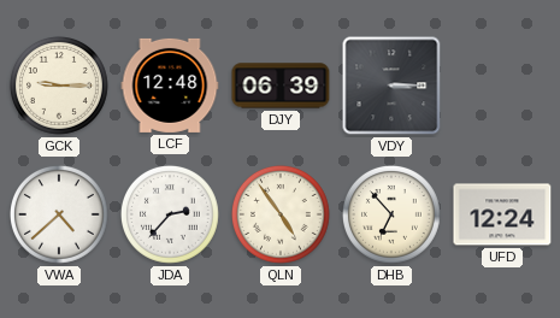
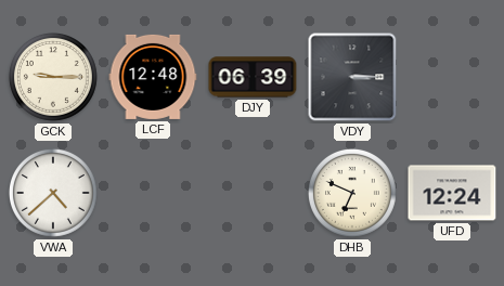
JDA: 2:37 -> none
QLN: 4:54 -> none
DHB: 6:53 -> 6:49
